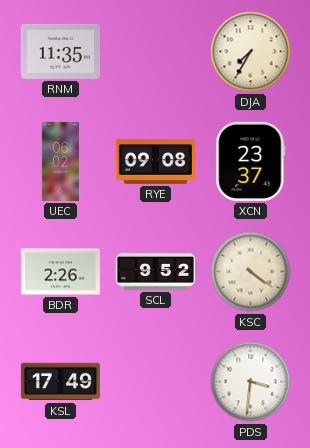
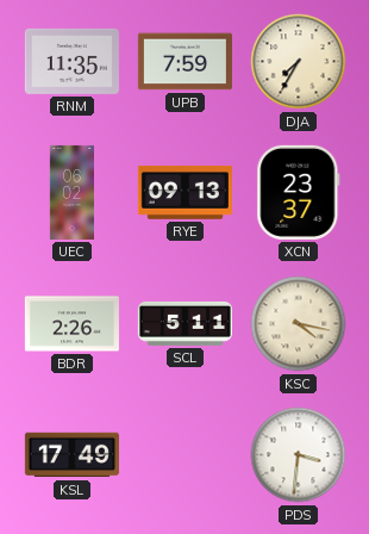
UPB: none -> 7:59
RYE: 09:08 -> 09:13
SCL: 9:52 -> 5:11
KSC: 4:21 -> 4:17
